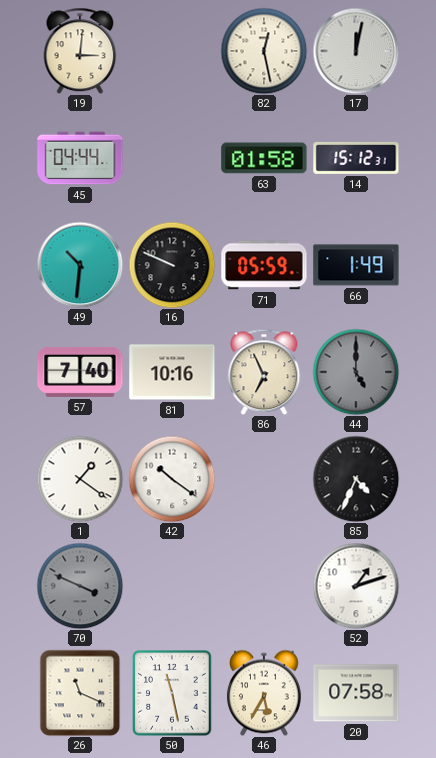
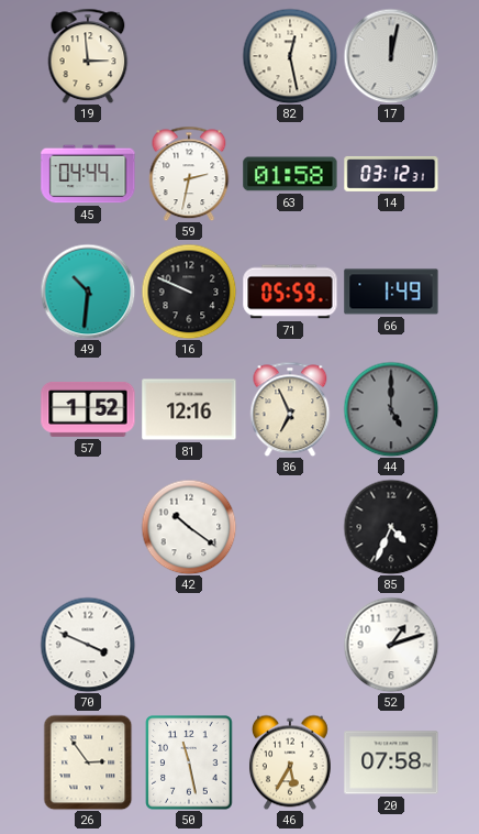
19: 3:01 -> 2:59
59: none -> 2:32
14: 15:12 -> 03:12
57: 7:40 -> 1:52
81: 10:16 -> 12:16
1: 1:21 -> none
70 dial: grey -> white
26: 11:19 -> 2:54
